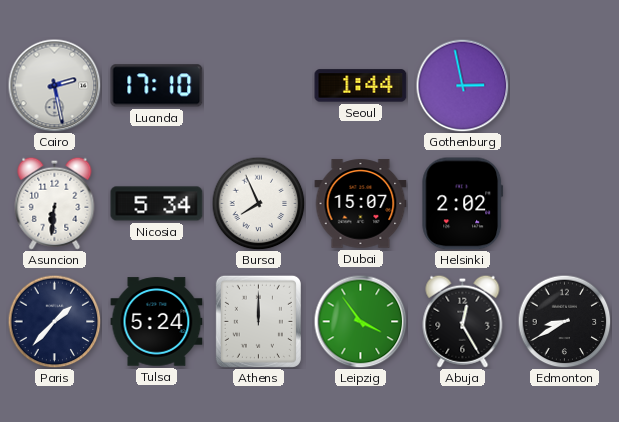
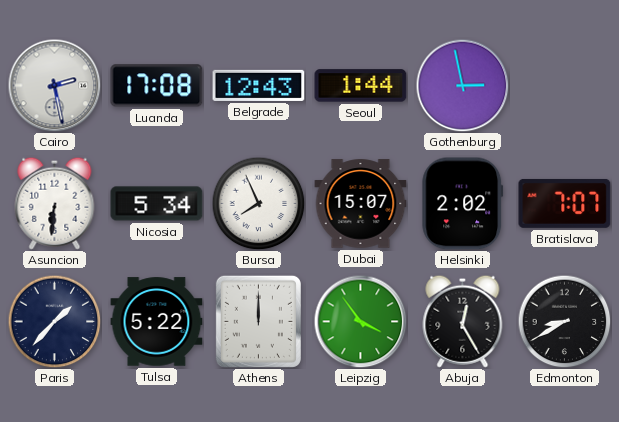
Luanda: 17:10 -> 17:08
Belgrade: none -> 12:43
Bratislava: none -> 7:07
Tulsa: 5:24 -> 5:22
